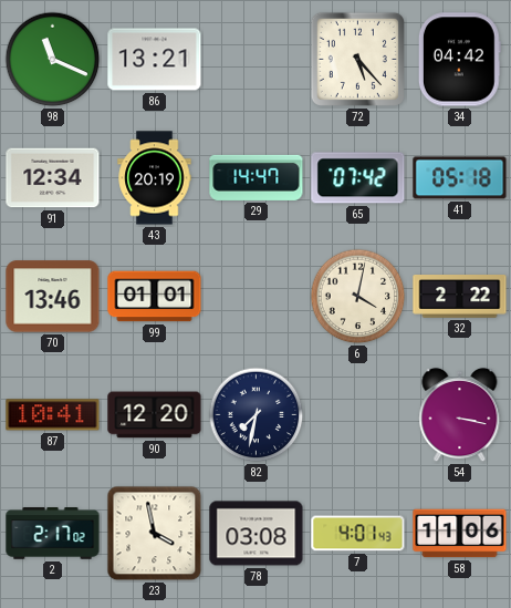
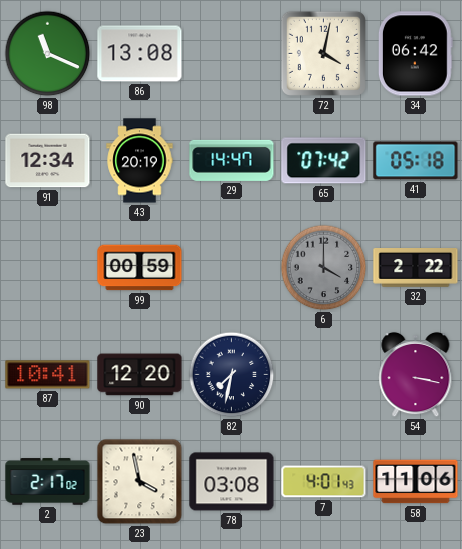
86: 13:21 -> 13:08
72: 5:23 -> 4:02
34: 04:42 -> 06:42
70: 13:46 -> none
99: 01:01 -> 00:59
6: 4:02 -> 4:00
6 dial: cream -> grey
